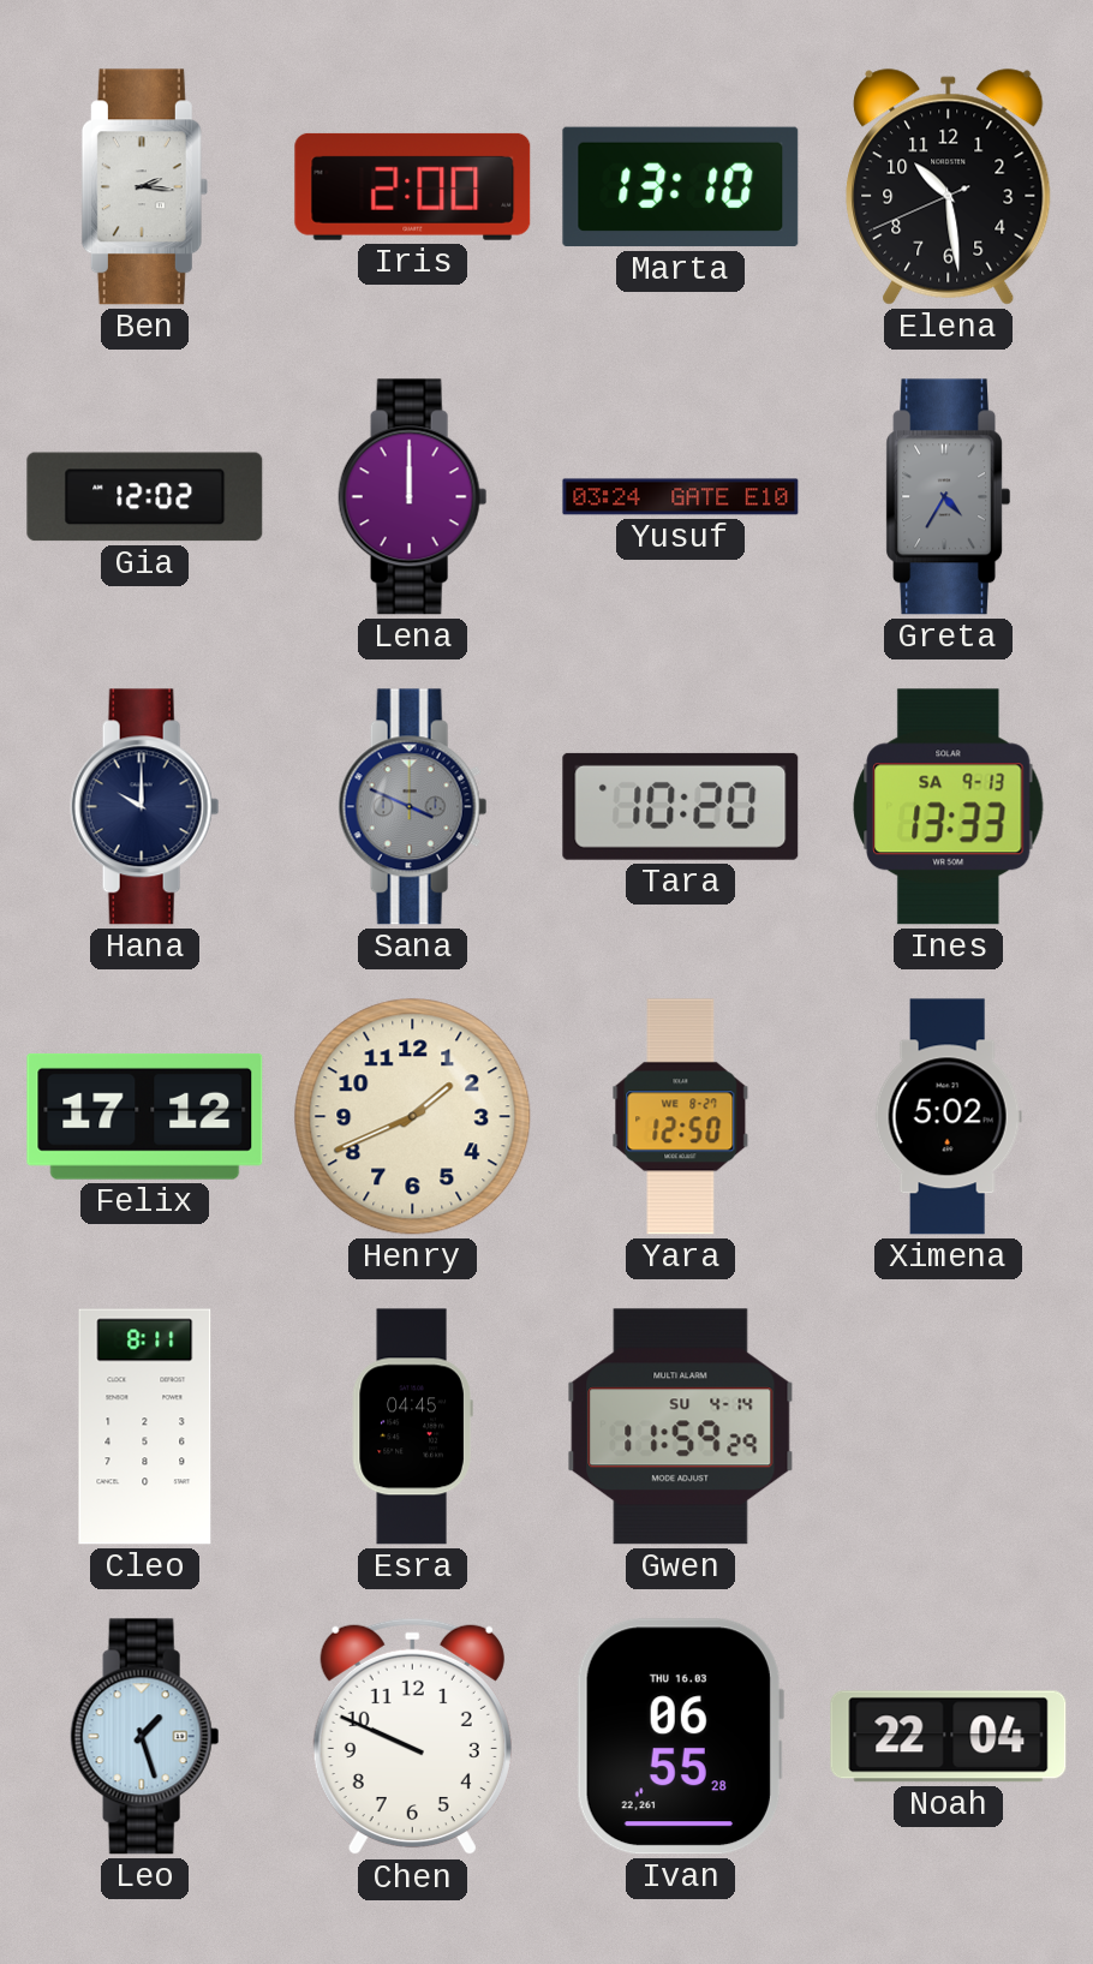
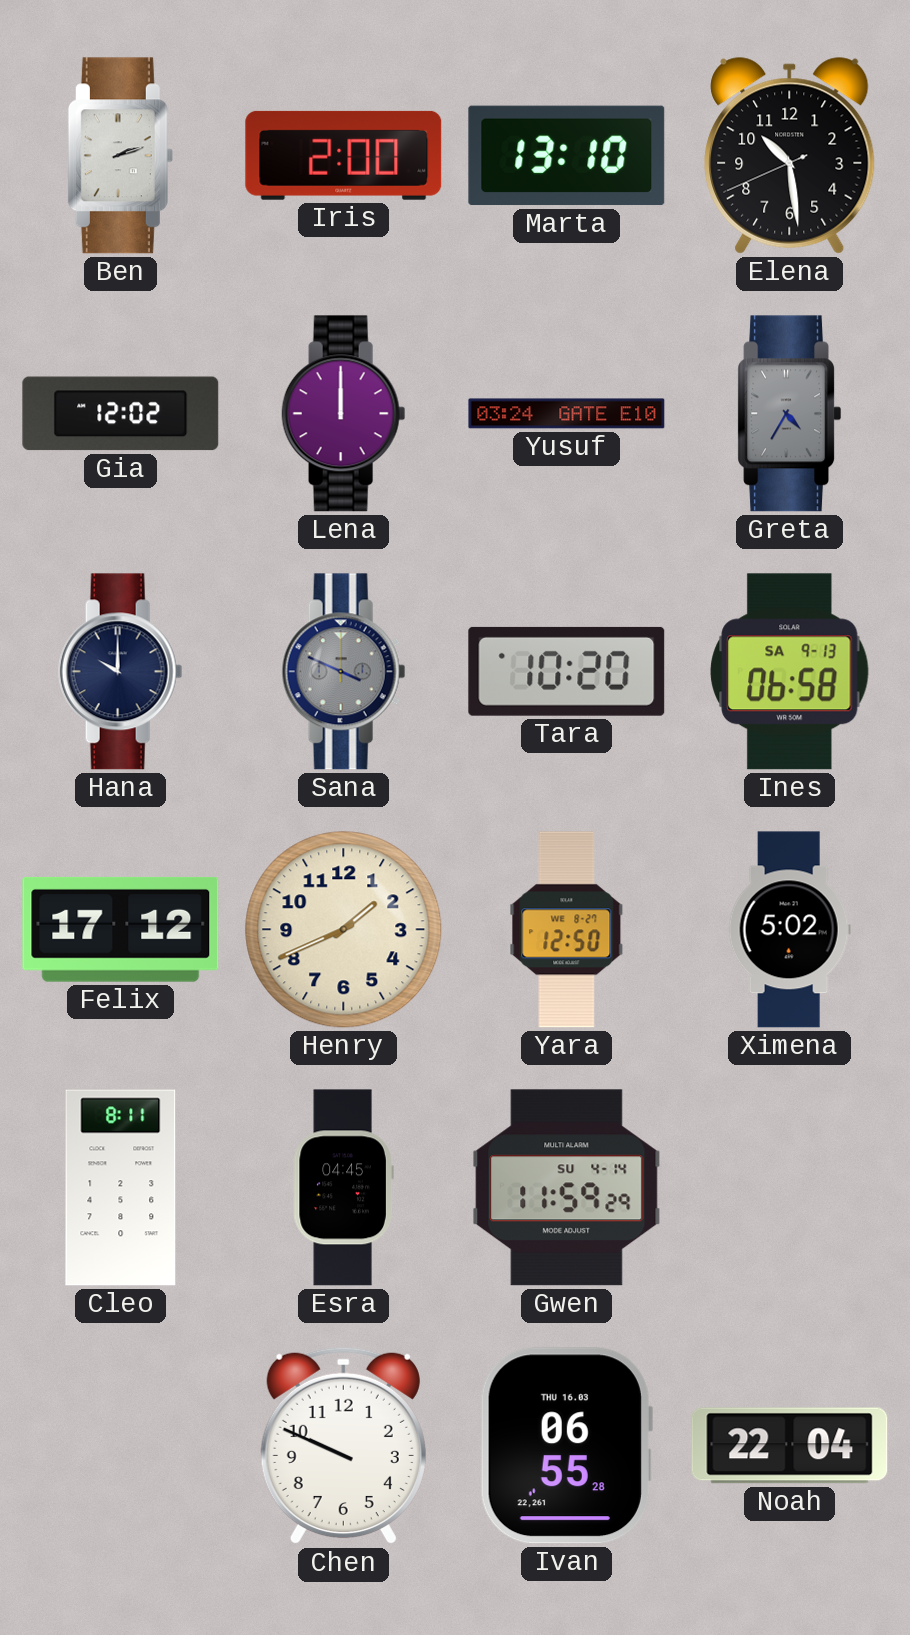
Ben: 2:16 -> 2:12
Ines: 13:33 -> 06:58
Leo: 1:27 -> none
